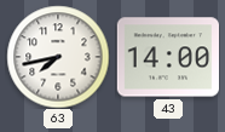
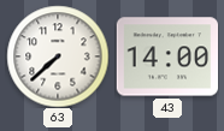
63: 7:43 -> 7:38
